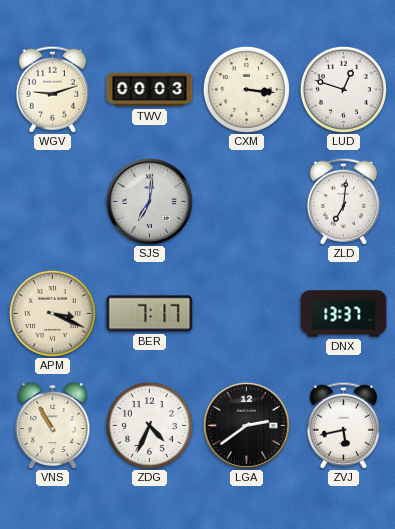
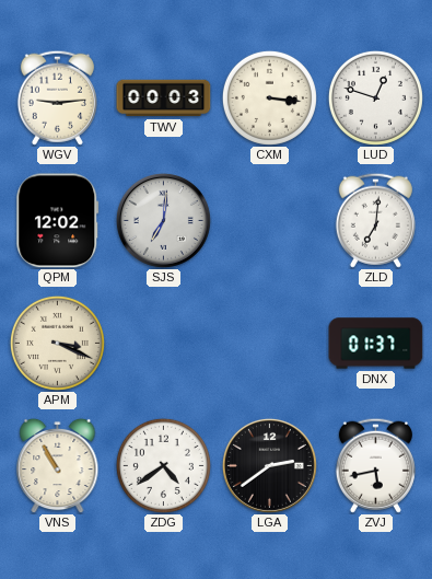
WGV: 9:12 -> 9:14
QPM: none -> 12:02
BER: 7:17 -> none
DNX: 13:37 -> 01:37
ZDG: 4:34 -> 4:39
